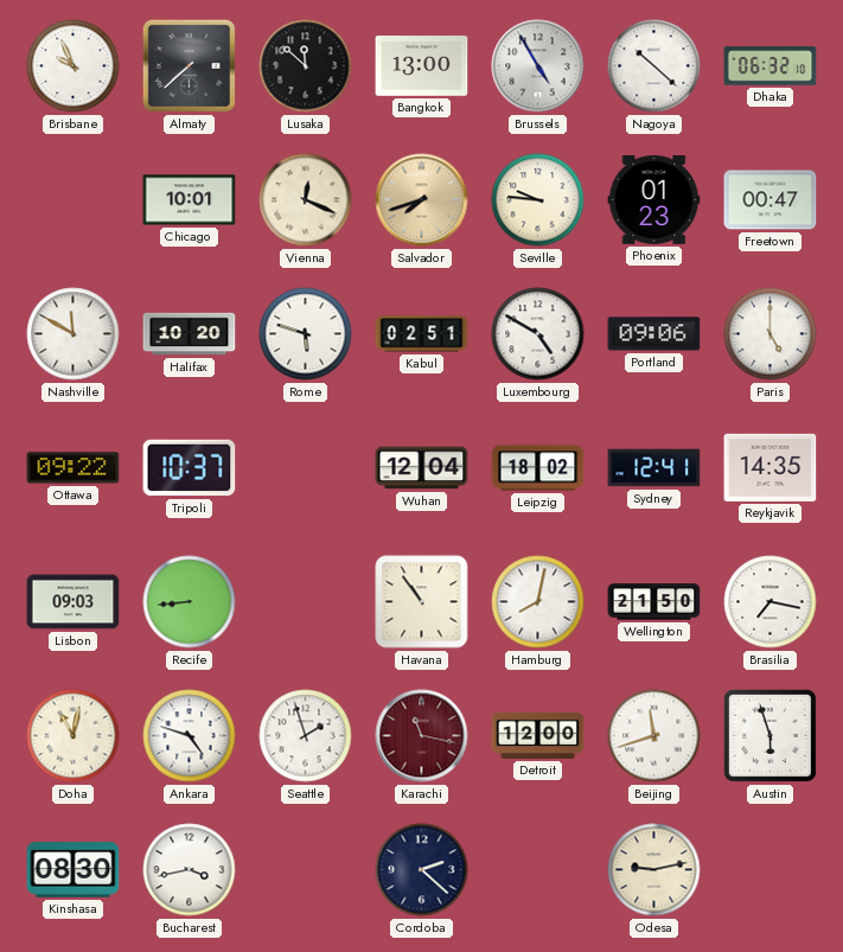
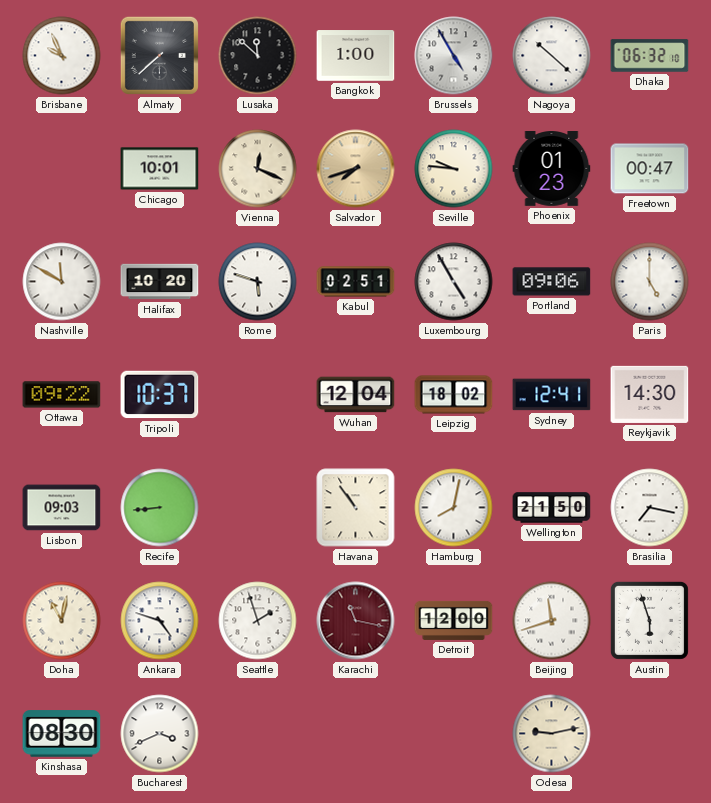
Bangkok: 13:00 -> 1:00
Luxembourg: 4:50 -> 4:55
Reykjavik: 14:35 -> 14:30
Bucharest: 3:43 -> 3:41
Cordoba: 2:22 -> none
